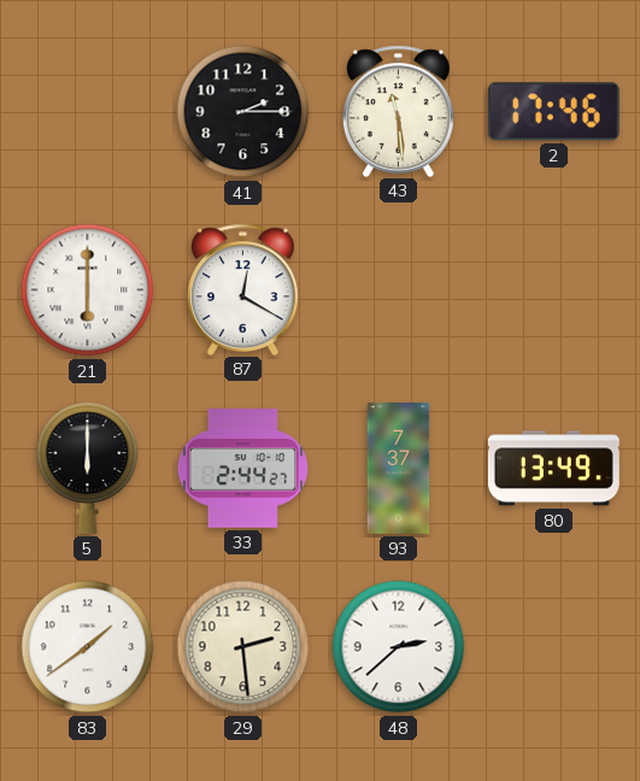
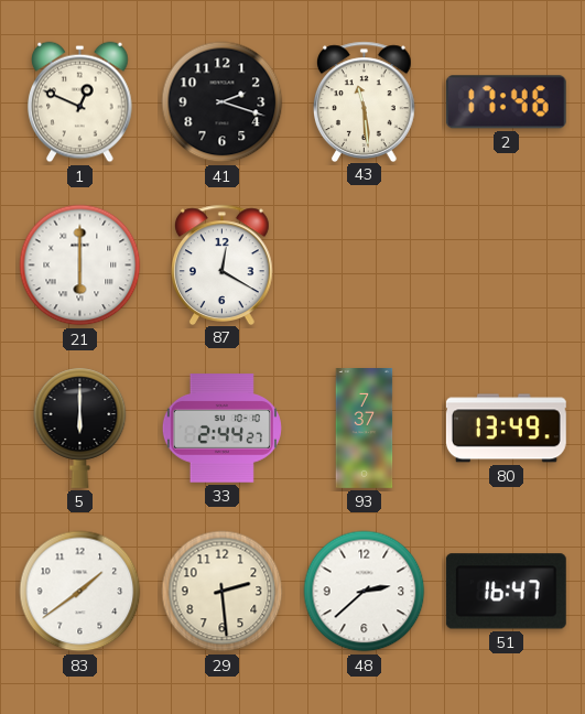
1: none -> 12:49
41: 2:15 -> 2:18
51: none -> 16:47
